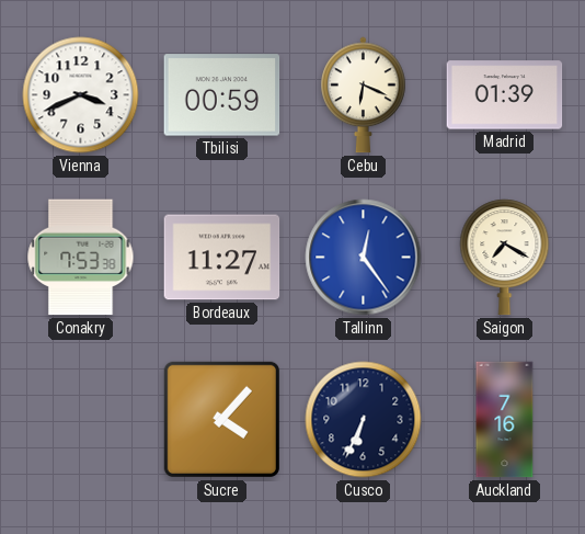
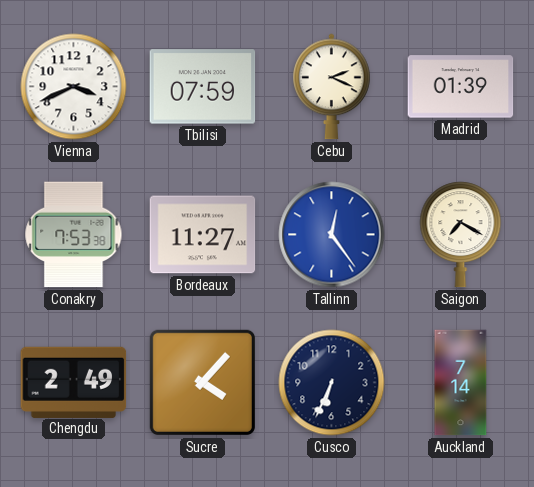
Tbilisi: 00:59 -> 07:59
Cebu: 6:19 -> 2:19
Chengdu: none -> 2:49
Auckland: 7:16 -> 7:14
